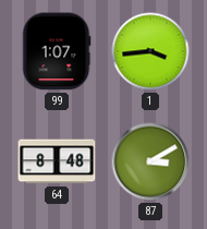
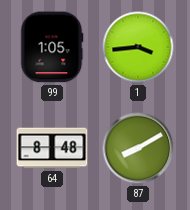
99: 1:07 -> 1:05
87: 3:10 -> 8:10
